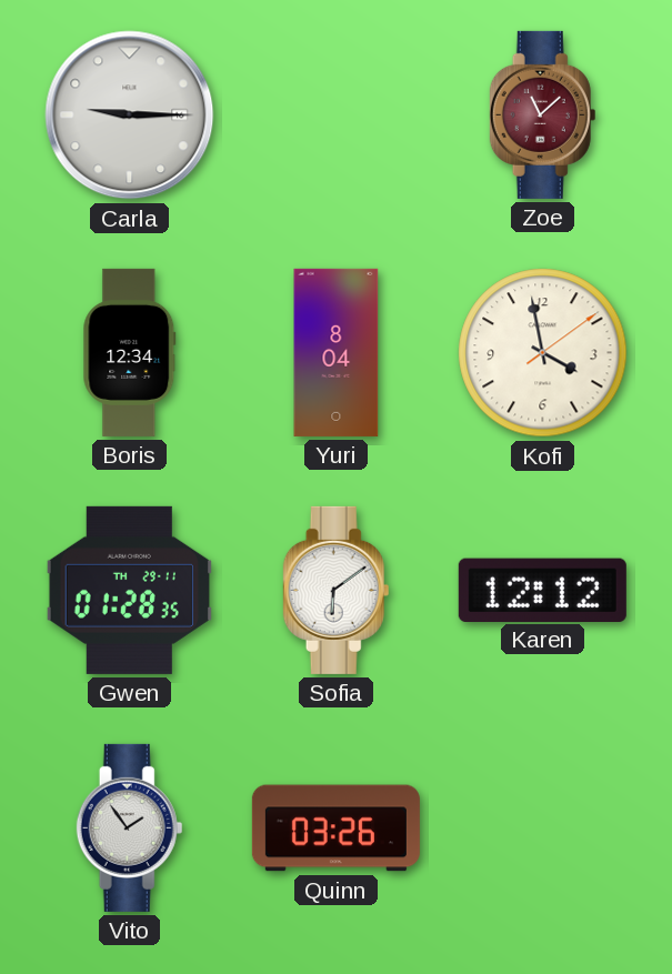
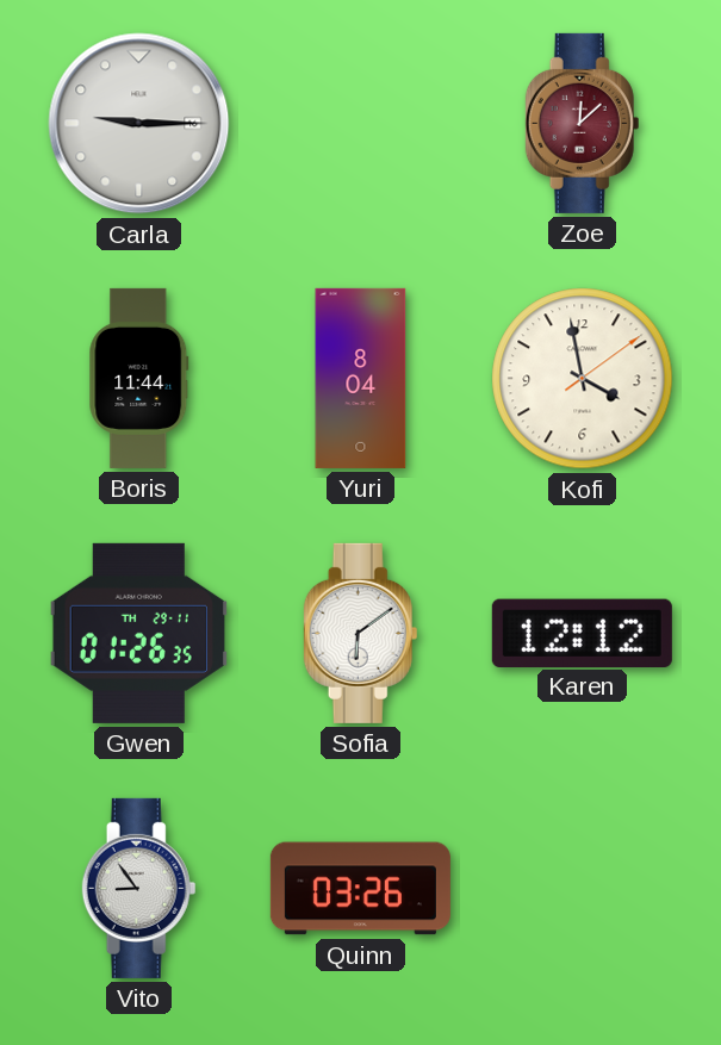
Zoe: 11:08 -> 12:08
Boris: 12:34 -> 11:44
Gwen: 01:28 -> 01:26
Vito: 1:54 -> 8:54
